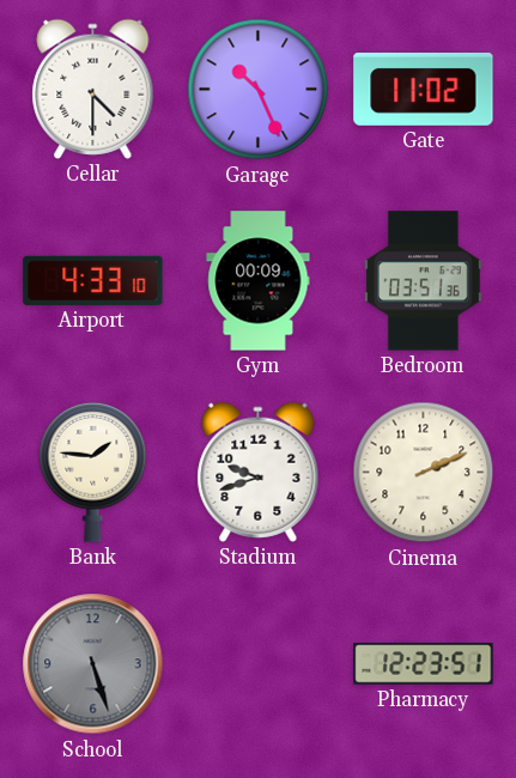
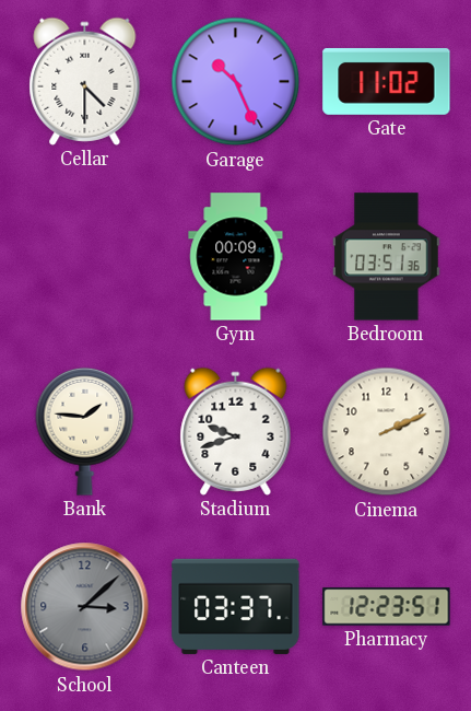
Airport: 4:33 -> none
School: 5:27 -> 3:08
Canteen: none -> 03:37
